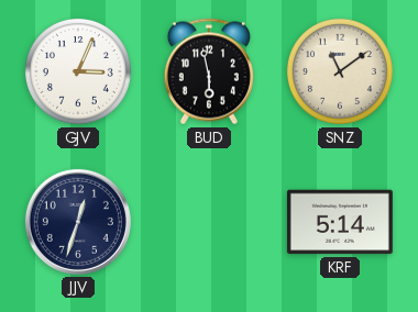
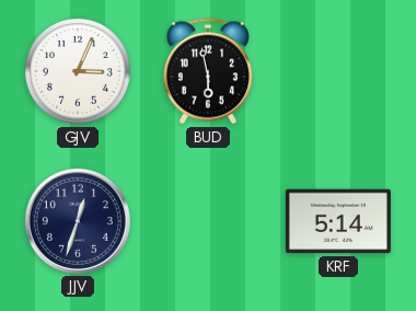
SNZ: 11:09 -> none
